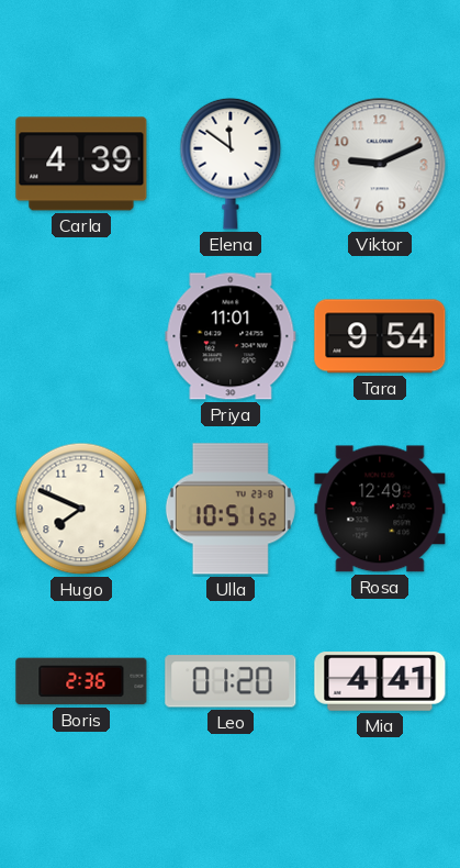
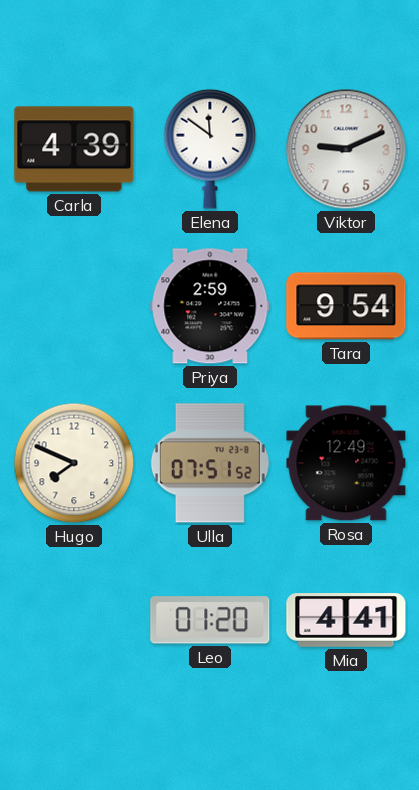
Priya: 11:01 -> 2:59
Ulla: 10:51 -> 07:51
Boris: 2:36 -> none
